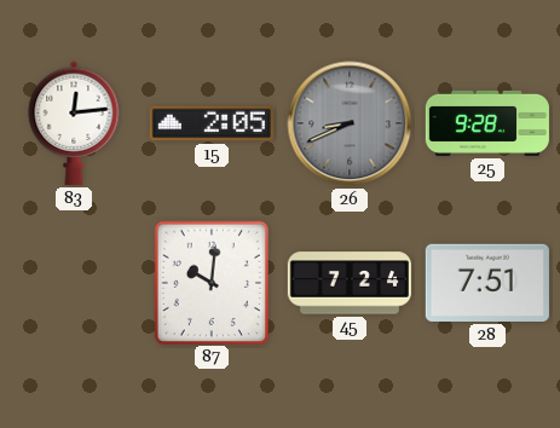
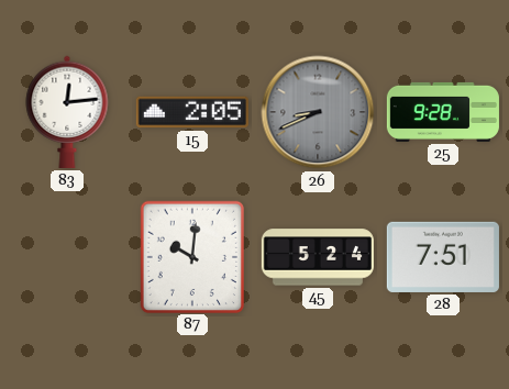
45: 7:24 -> 5:24
